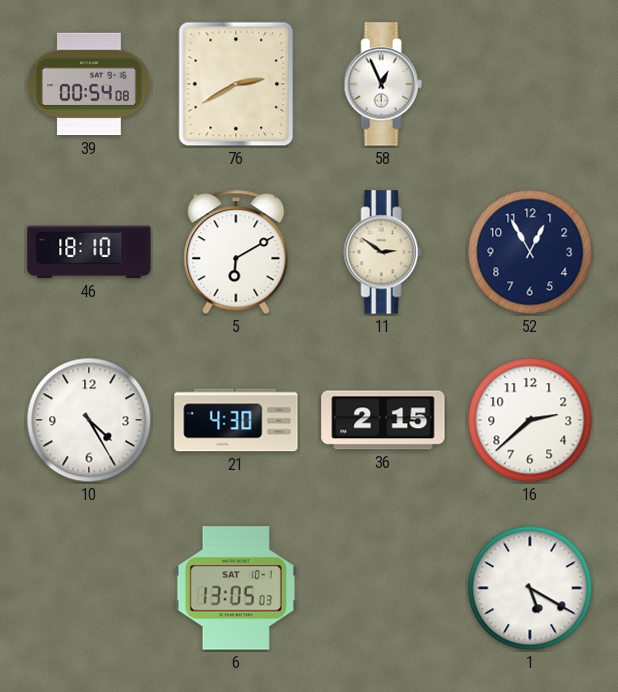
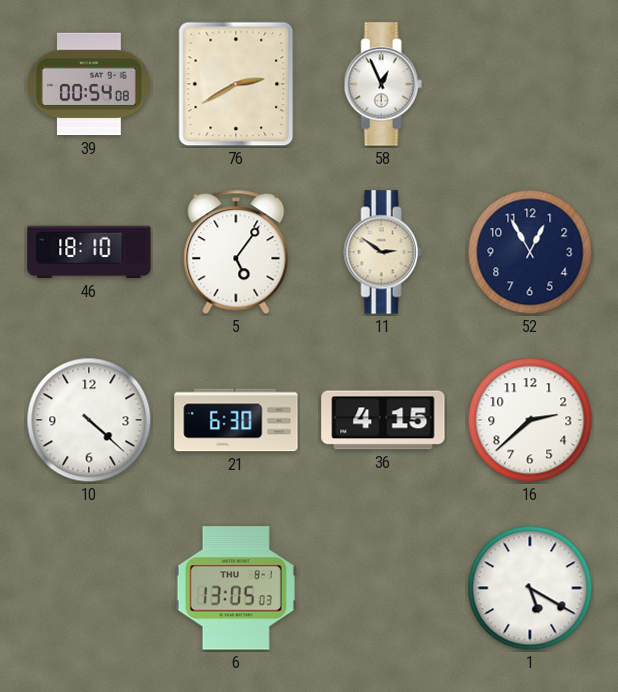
5: 6:10 -> 5:06
10: 4:25 -> 4:22
21: 4:30 -> 6:30
36: 2:15 -> 4:15
6 date: SAT 10-1 -> THU 8-1
